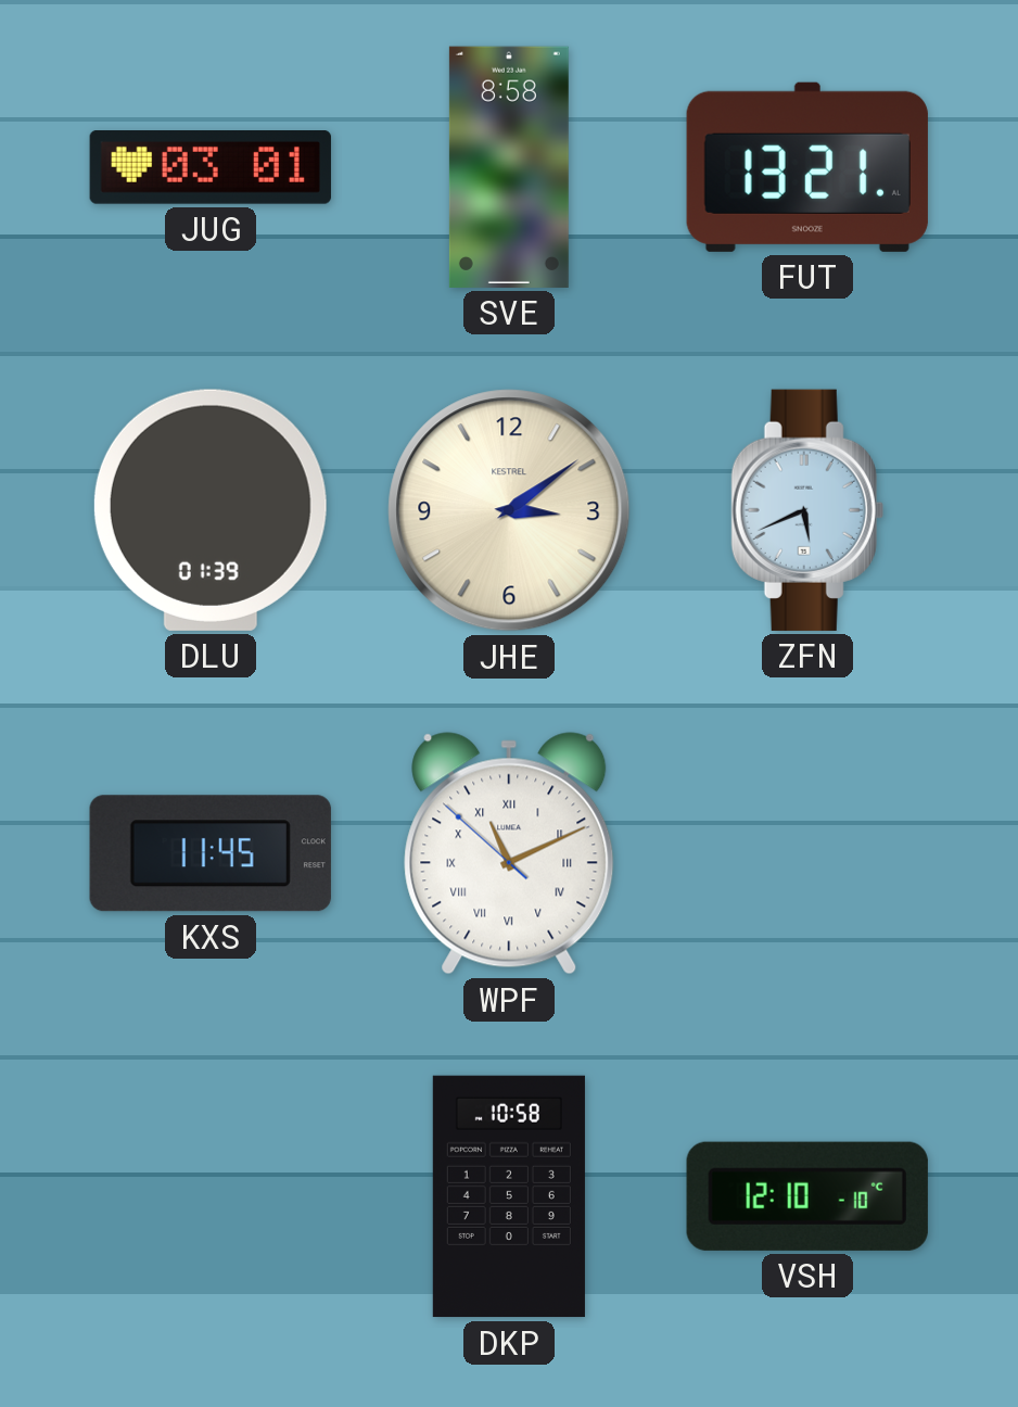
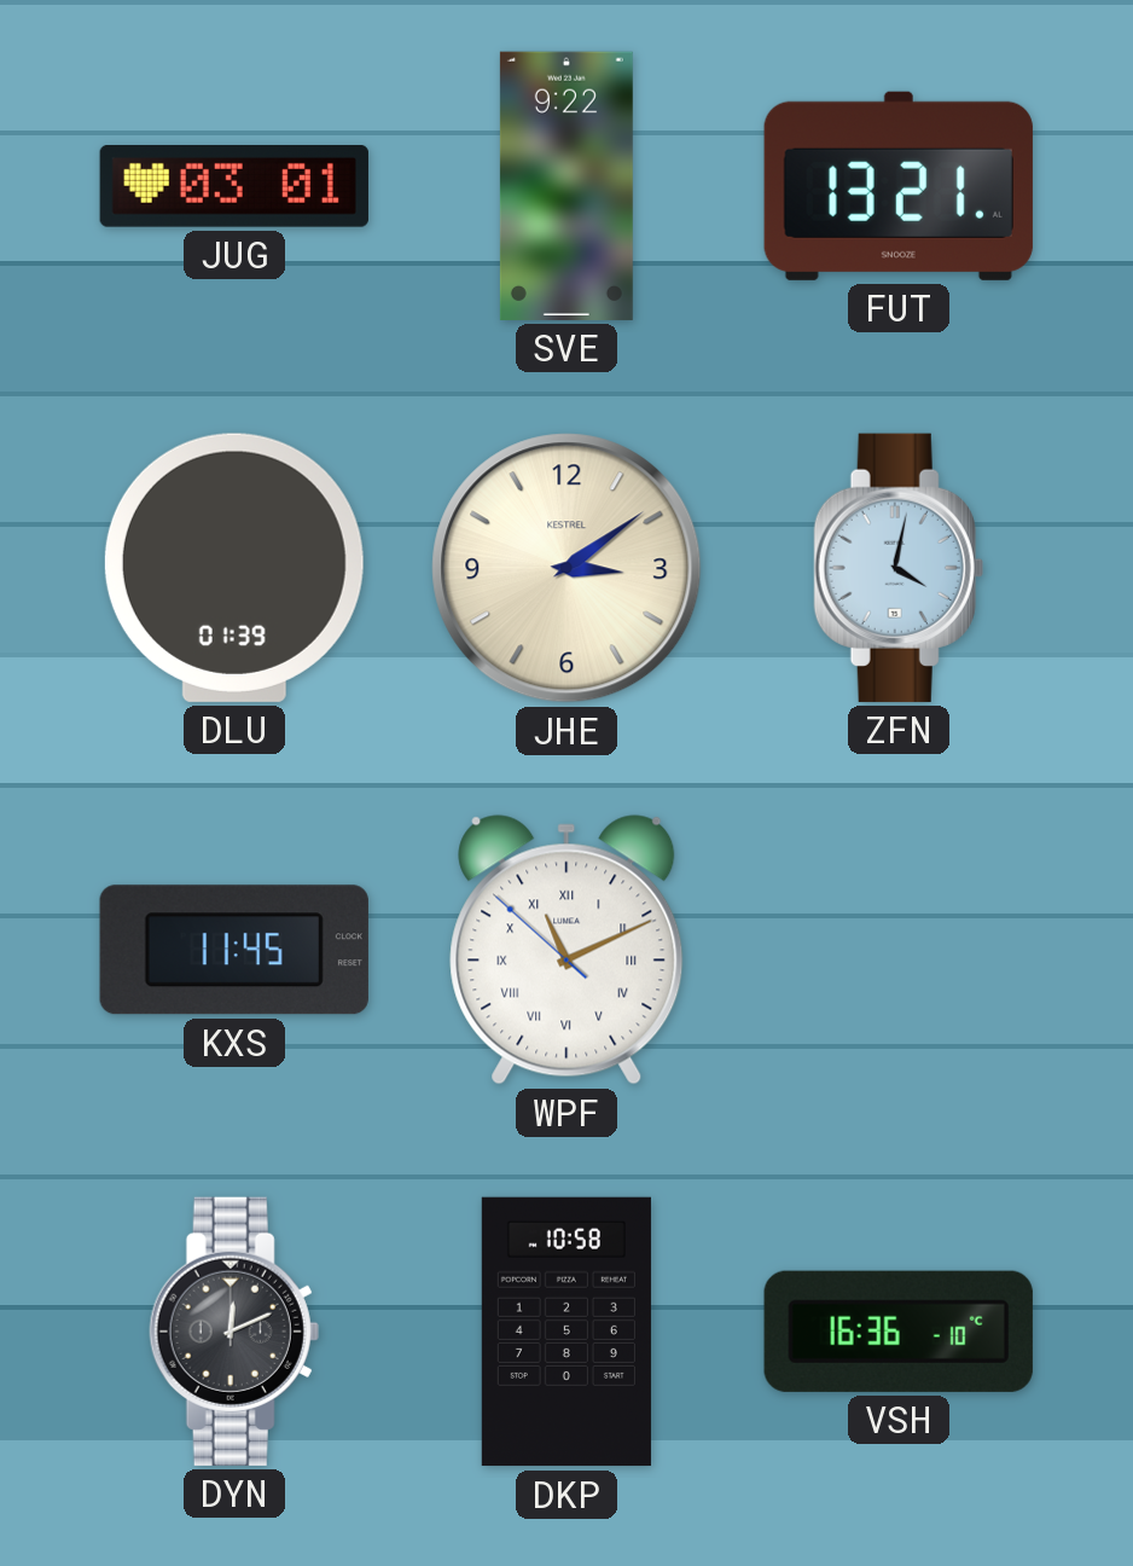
SVE: 8:58 -> 9:22
ZFN: 5:41 -> 4:02
DYN: none -> 12:11
VSH: 12:10 -> 16:36
